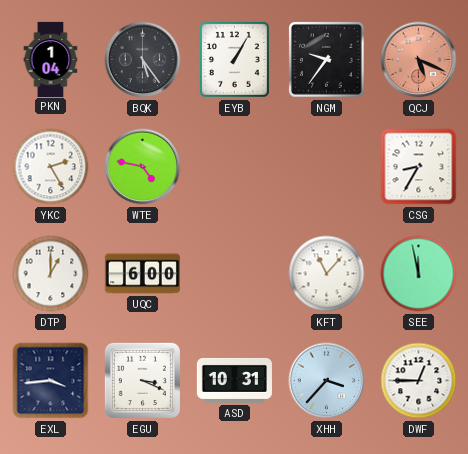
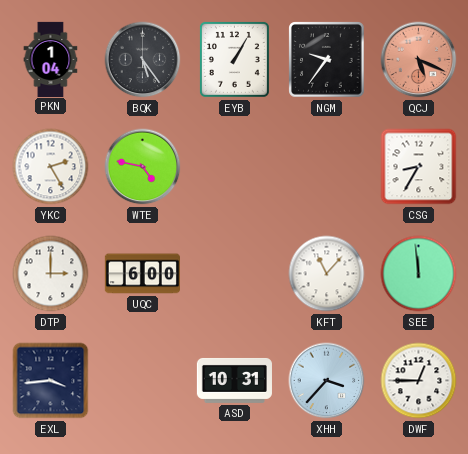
DTP: 1:00 -> 3:00
SEE: 11:58 -> 11:59
EGU: 3:19 -> none
